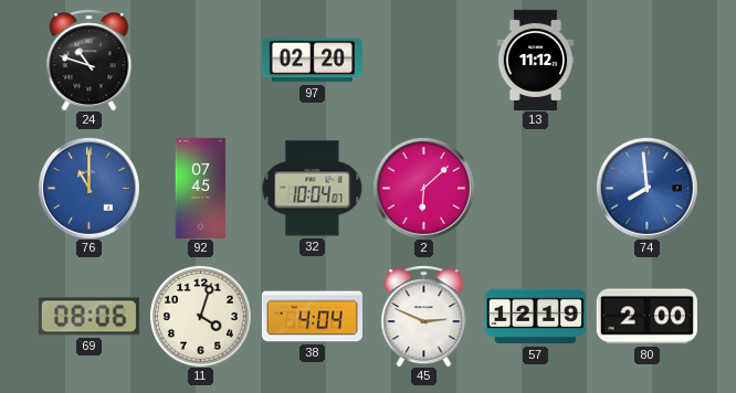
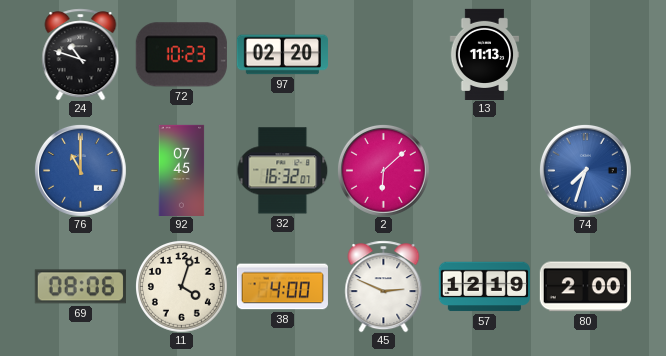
72: none -> 10:23
13: 11:12 -> 11:13
32: 10:04 -> 16:32
74: 7:59 -> 7:33
38: 4:04 -> 4:00
